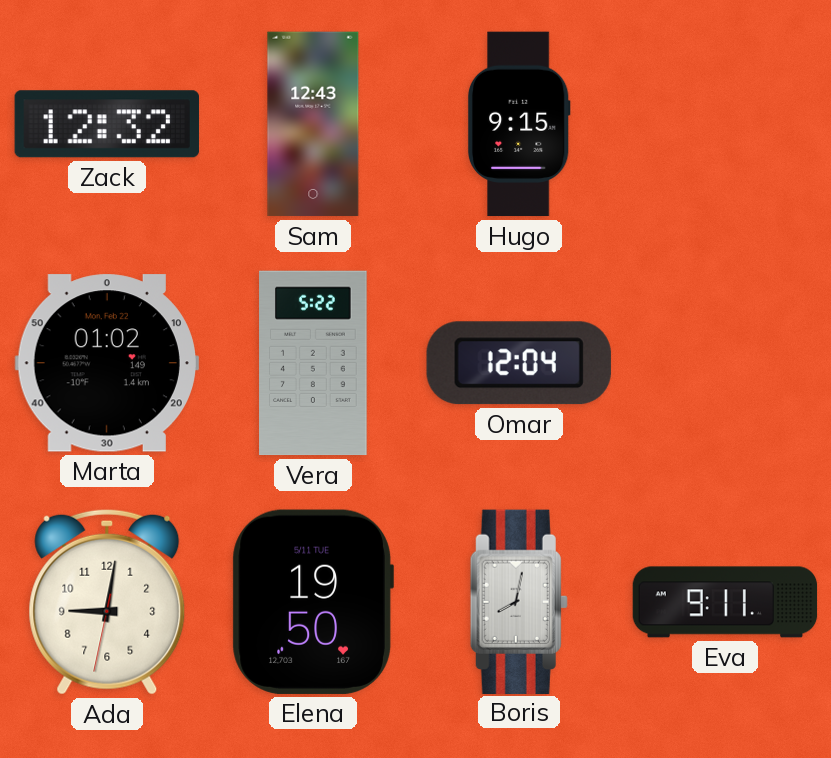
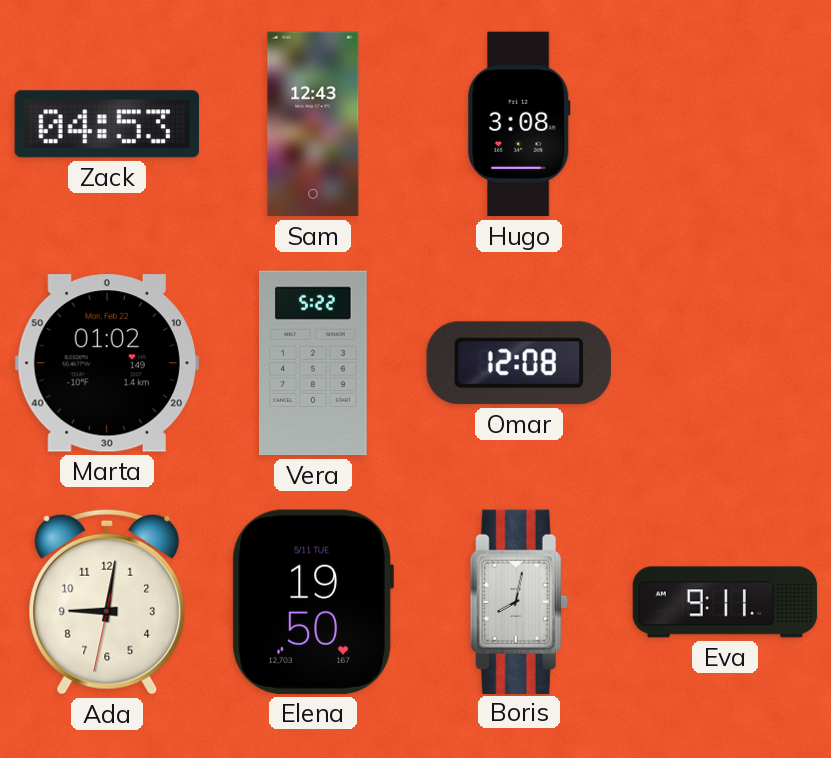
Zack: 12:32 -> 04:53
Hugo: 9:15 -> 3:08
Omar: 12:04 -> 12:08
